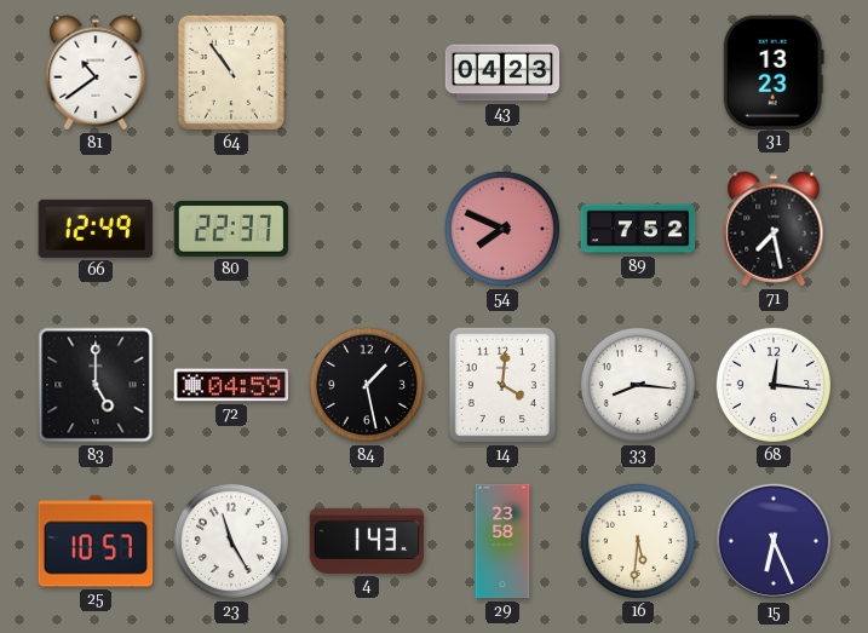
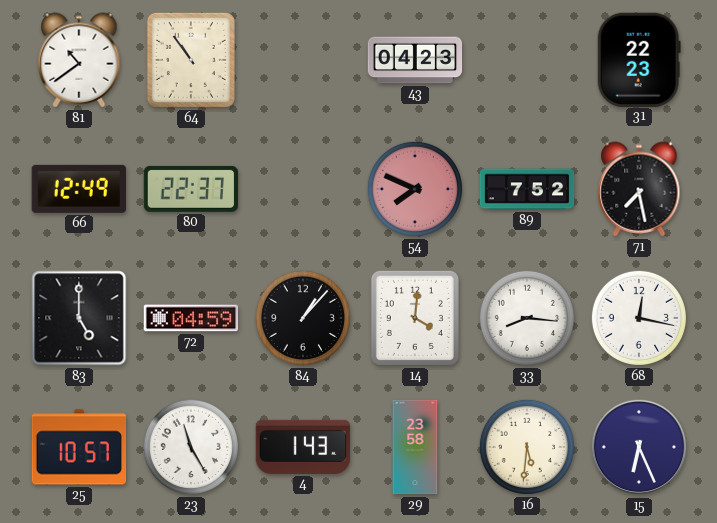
31: 13:23 -> 22:23
84: 1:28 -> 1:07
68: 12:16 -> 12:17
